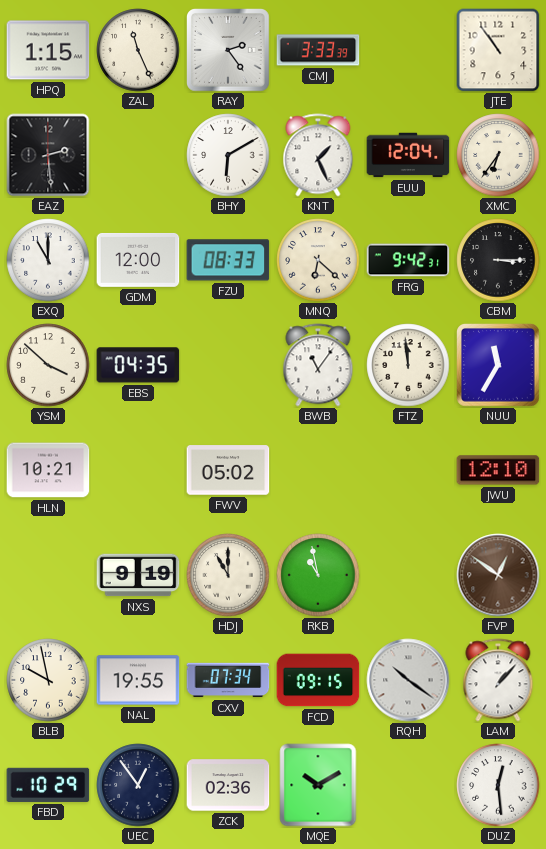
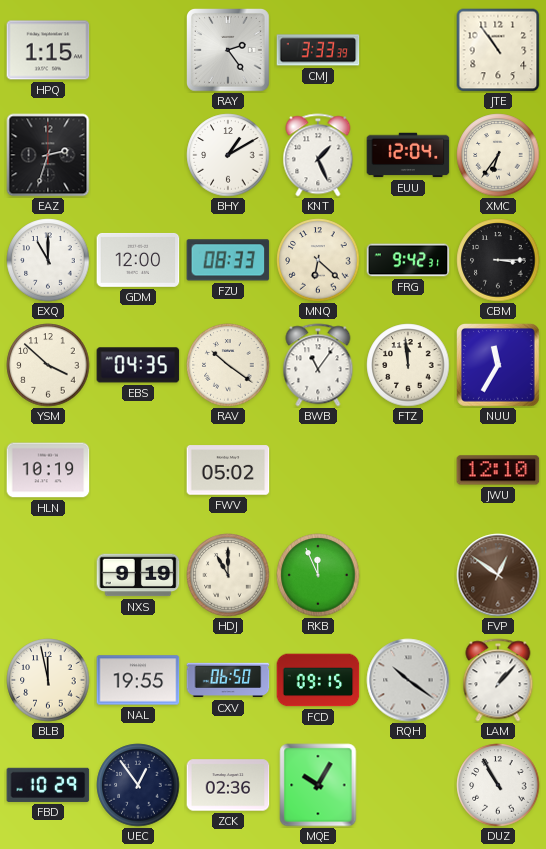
ZAL: 11:26 -> none
EAZ: 2:29 -> 2:33
BHY: 6:10 -> 1:10
RAV: none -> 10:21
HLN: 10:21 -> 10:19
RKB: 10:58 -> 11:56
BLB: 9:58 -> 11:58
CXV: 07:34 -> 06:50
MQE: 10:10 -> 10:05
DUZ: 12:29 -> 10:55
